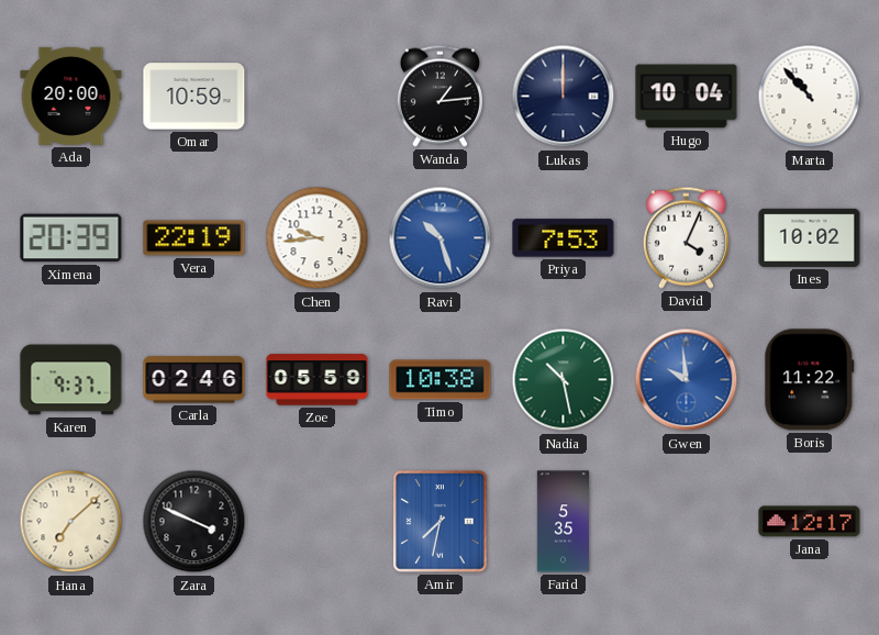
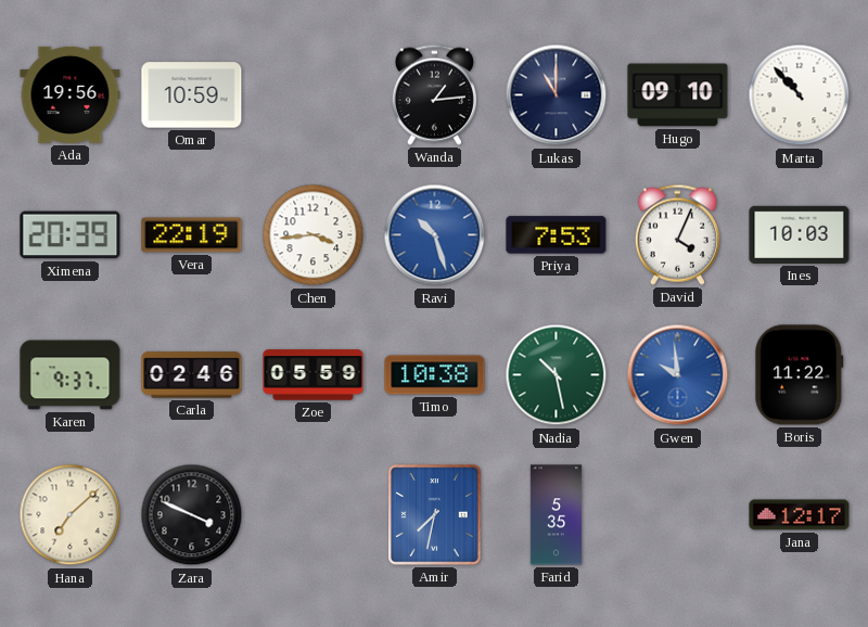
Ada: 20:00 -> 19:56
Lukas: 12:00 -> 11:00
Hugo: 10:04 -> 09:10
Chen: 9:44 -> 3:44
Ines: 10:02 -> 10:03
